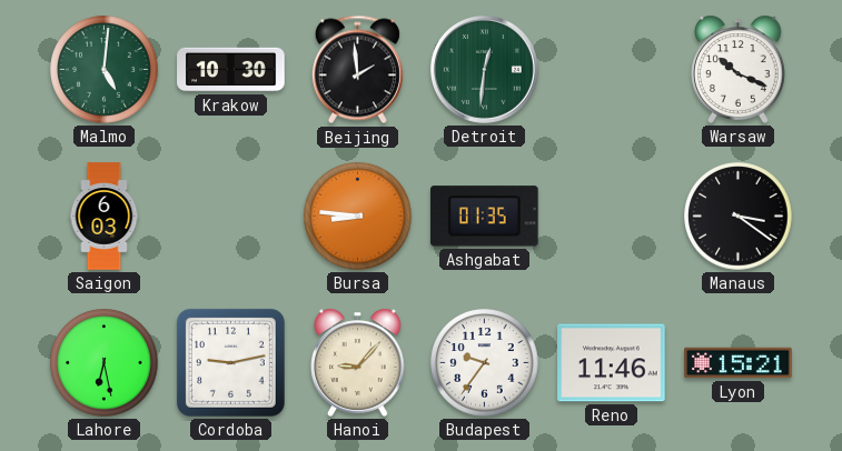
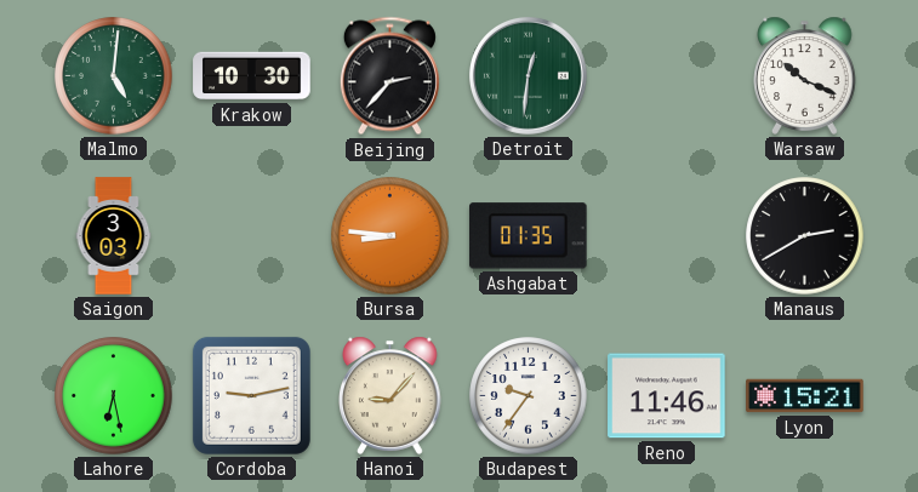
Beijing: 1:59 -> 2:37
Saigon: 6:03 -> 3:03
Manaus: 3:21 -> 2:40
